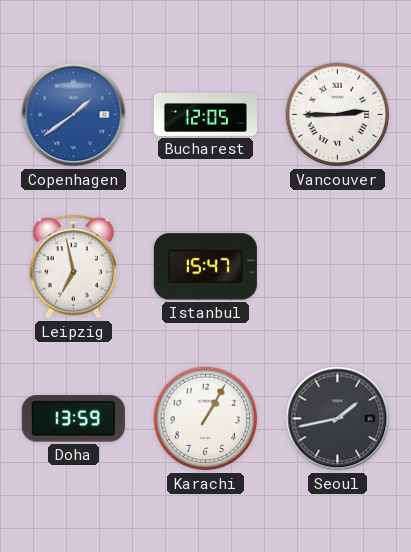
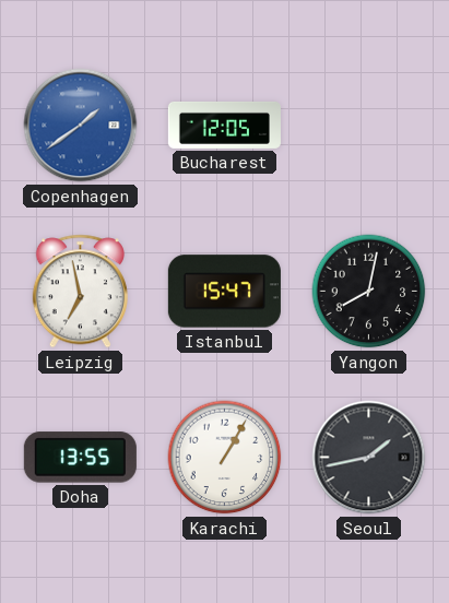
Vancouver: 2:45 -> none
Yangon: none -> 8:02
Doha: 13:59 -> 13:55
